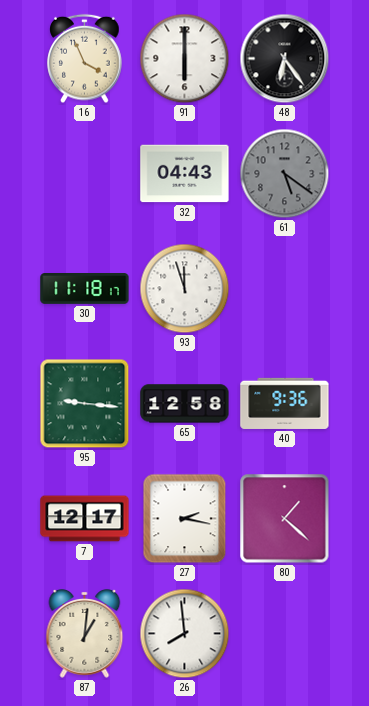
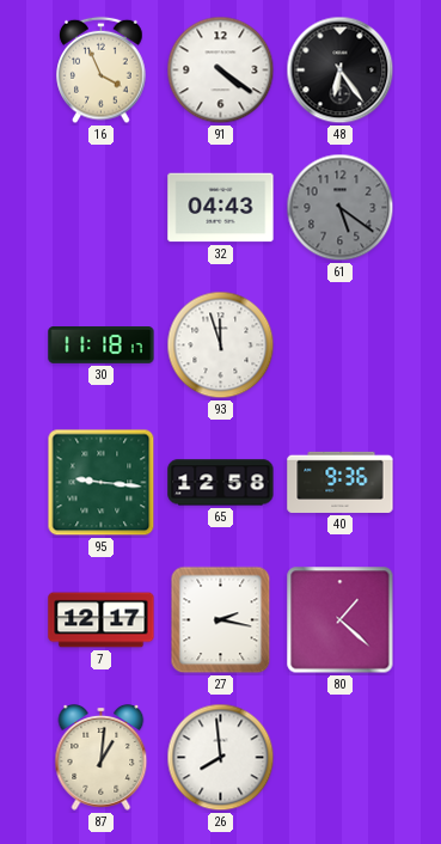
91: 6:00 -> 4:21
